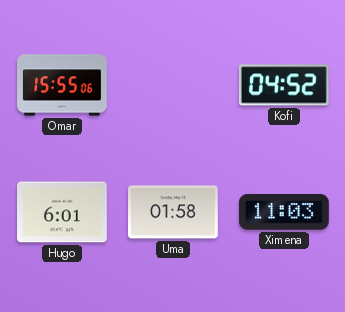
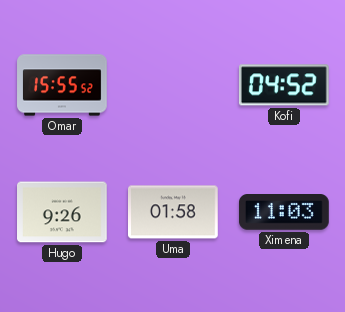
Omar: 15:55:06 -> 15:55:52
Hugo: 6:01 -> 9:26
